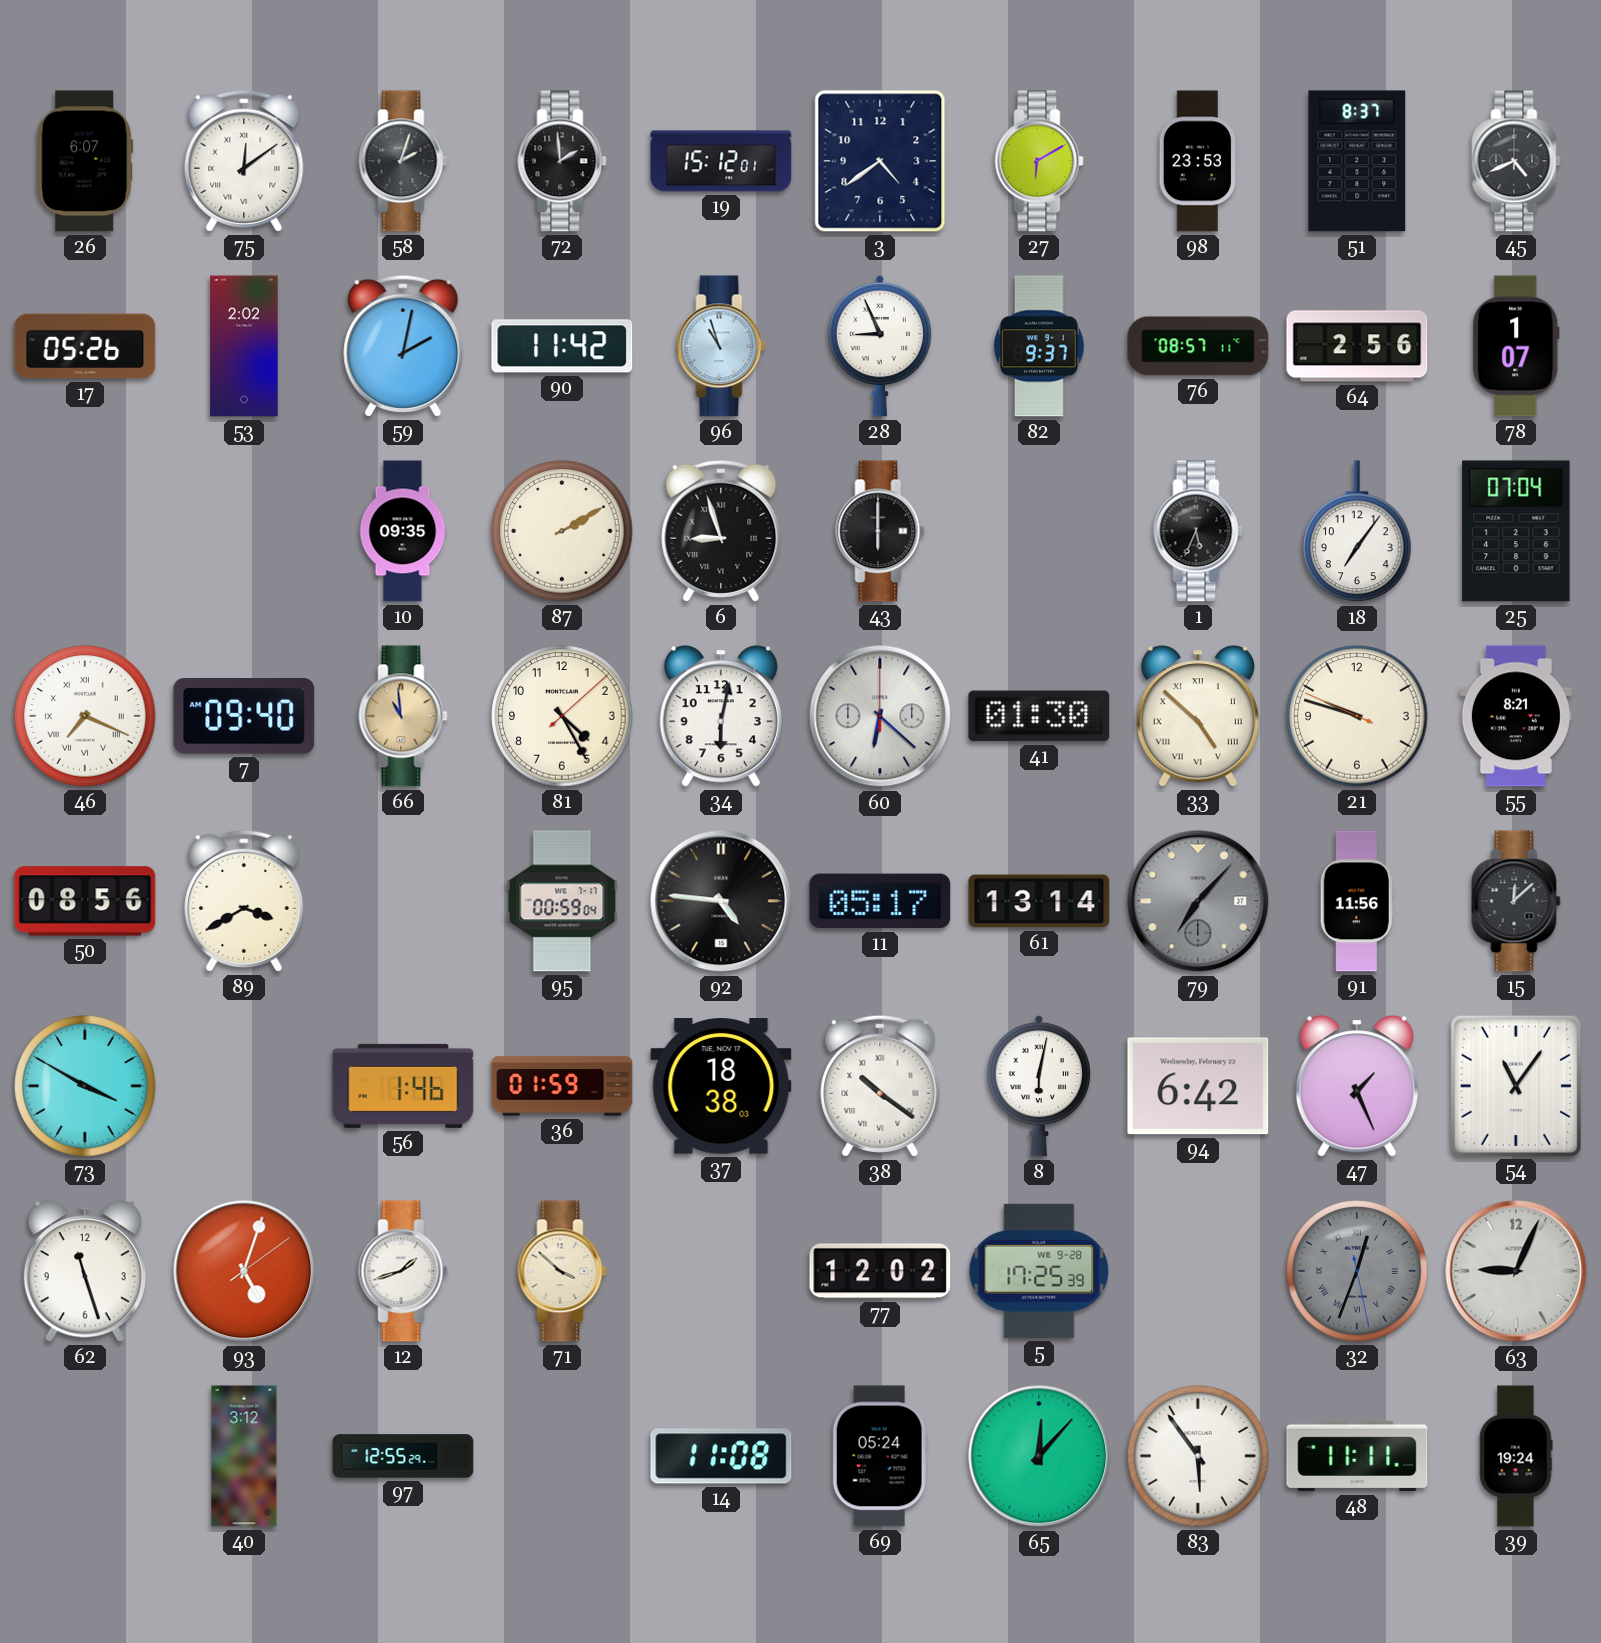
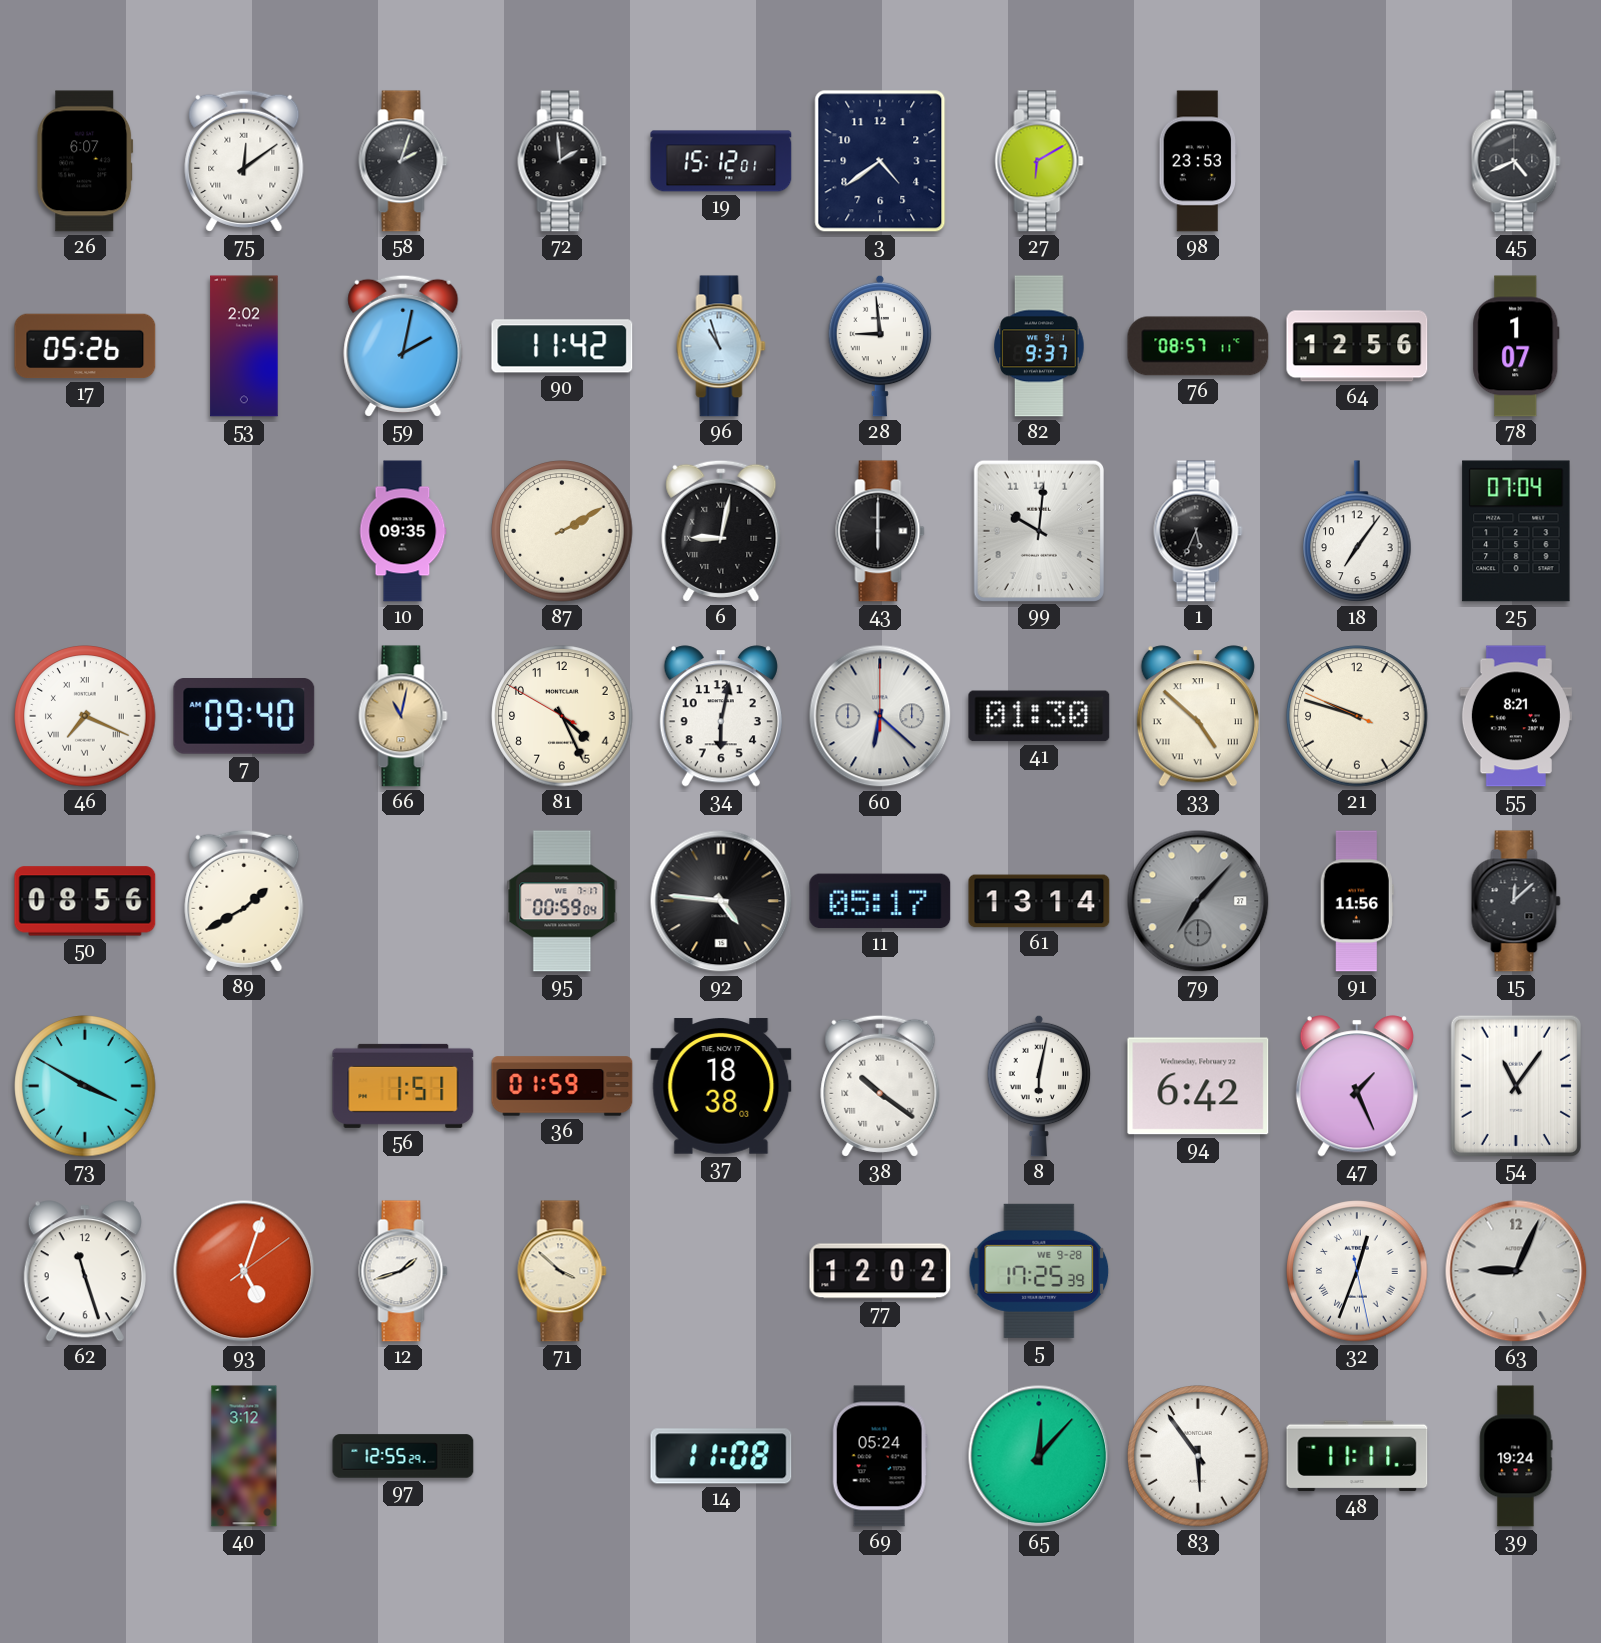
51: 8:37 -> none
28: 8:56 -> 8:59
64: 2:56 -> 12:56
6: 8:57 -> 9:02
99: none -> 10:01
66: 10:59 -> 11:02
81: 4:25:08 -> 4:25:50
89: 3:40 -> 1:40
56: 1:46 -> 1:51
32 dial: grey -> white
